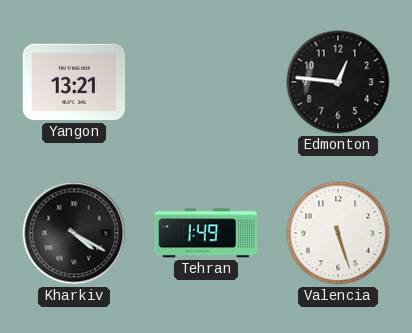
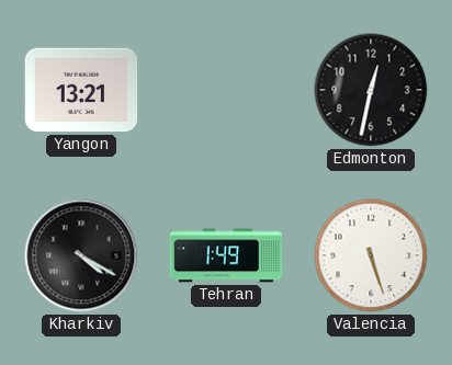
Edmonton: 12:46 -> 12:32
